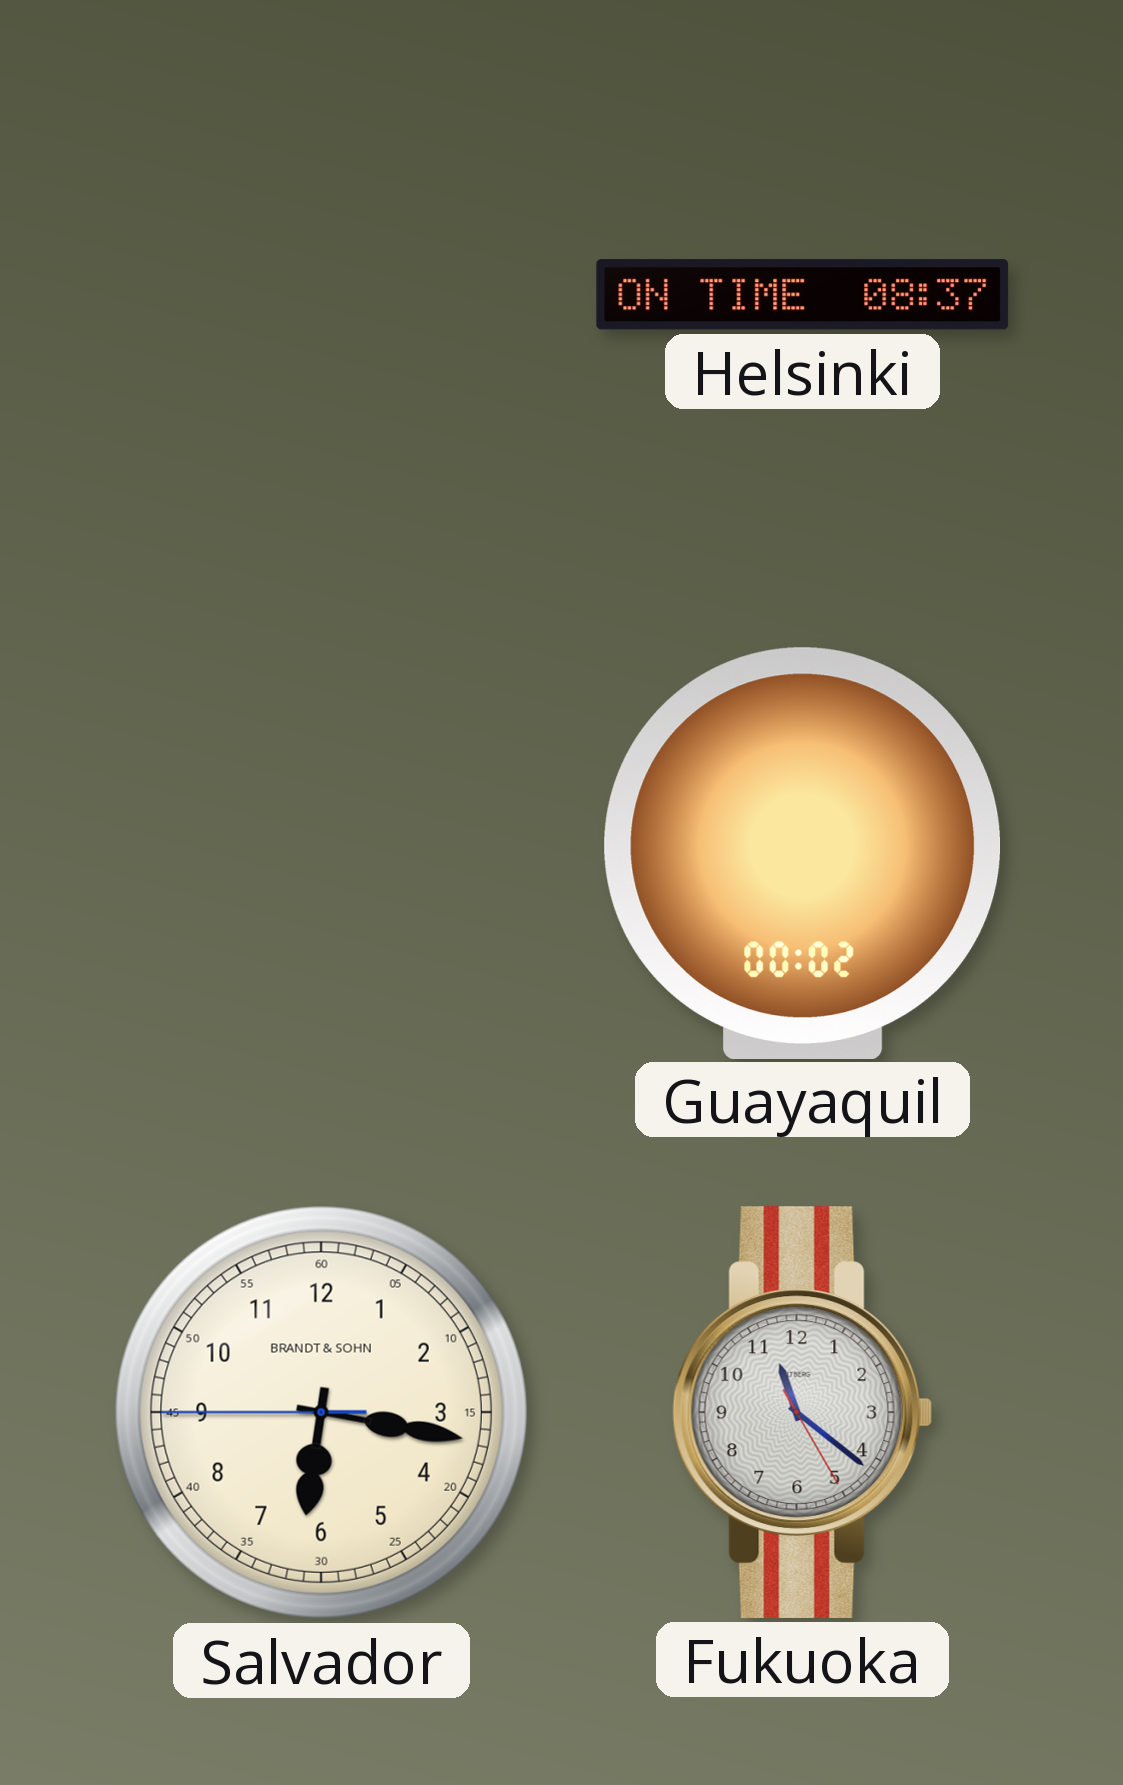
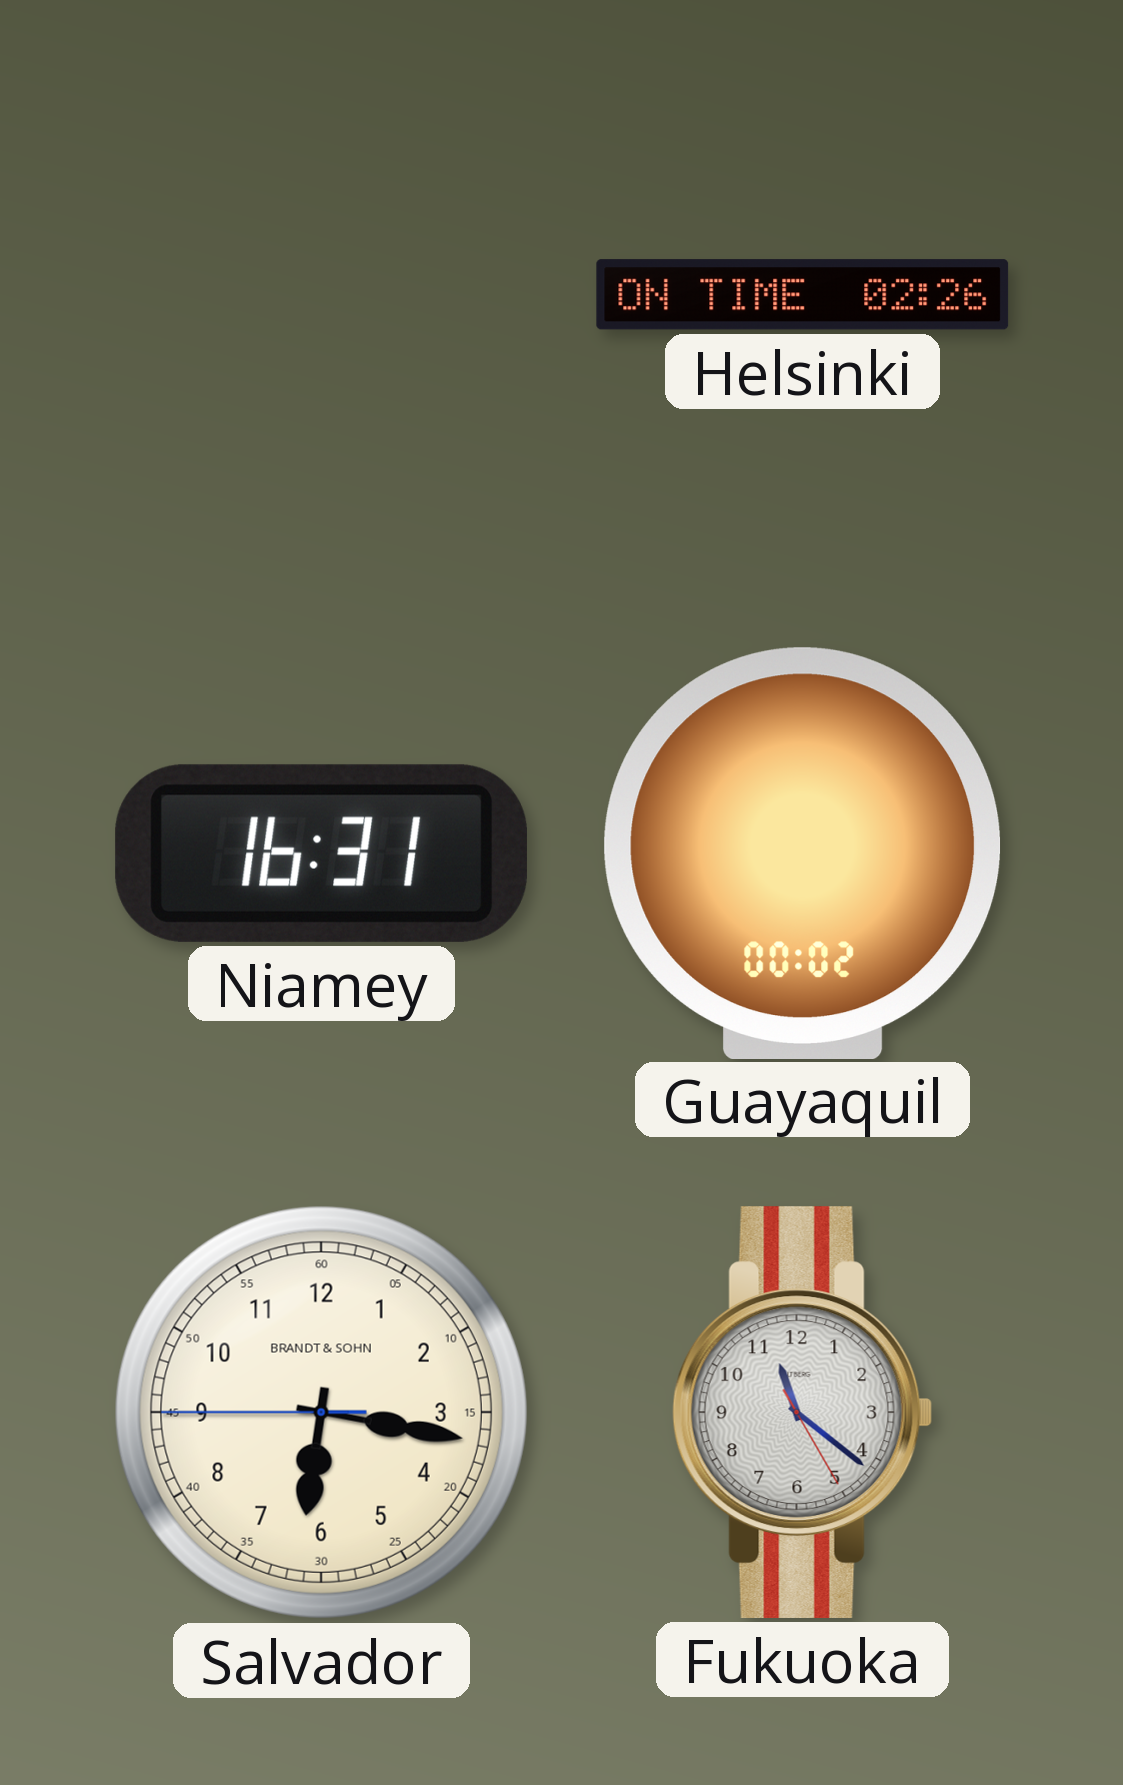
Helsinki: 08:37 -> 02:26
Niamey: none -> 16:31
